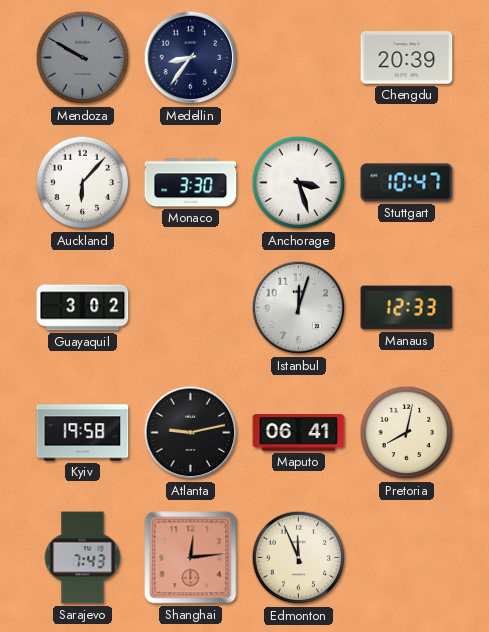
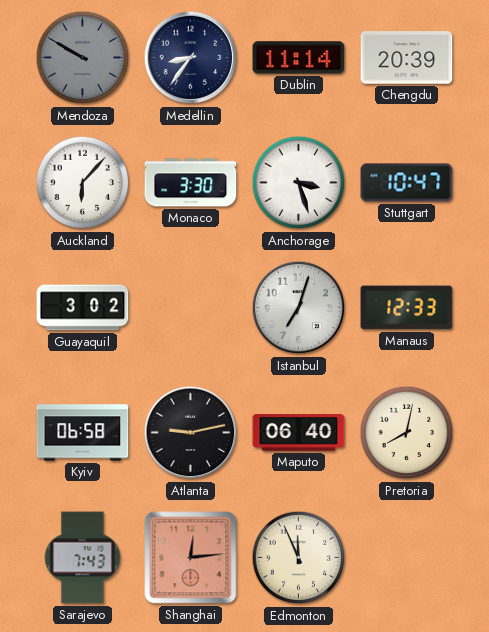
Dublin: none -> 11:14
Istanbul: 12:03 -> 7:03
Kyiv: 19:58 -> 06:58
Maputo: 06:41 -> 06:40
